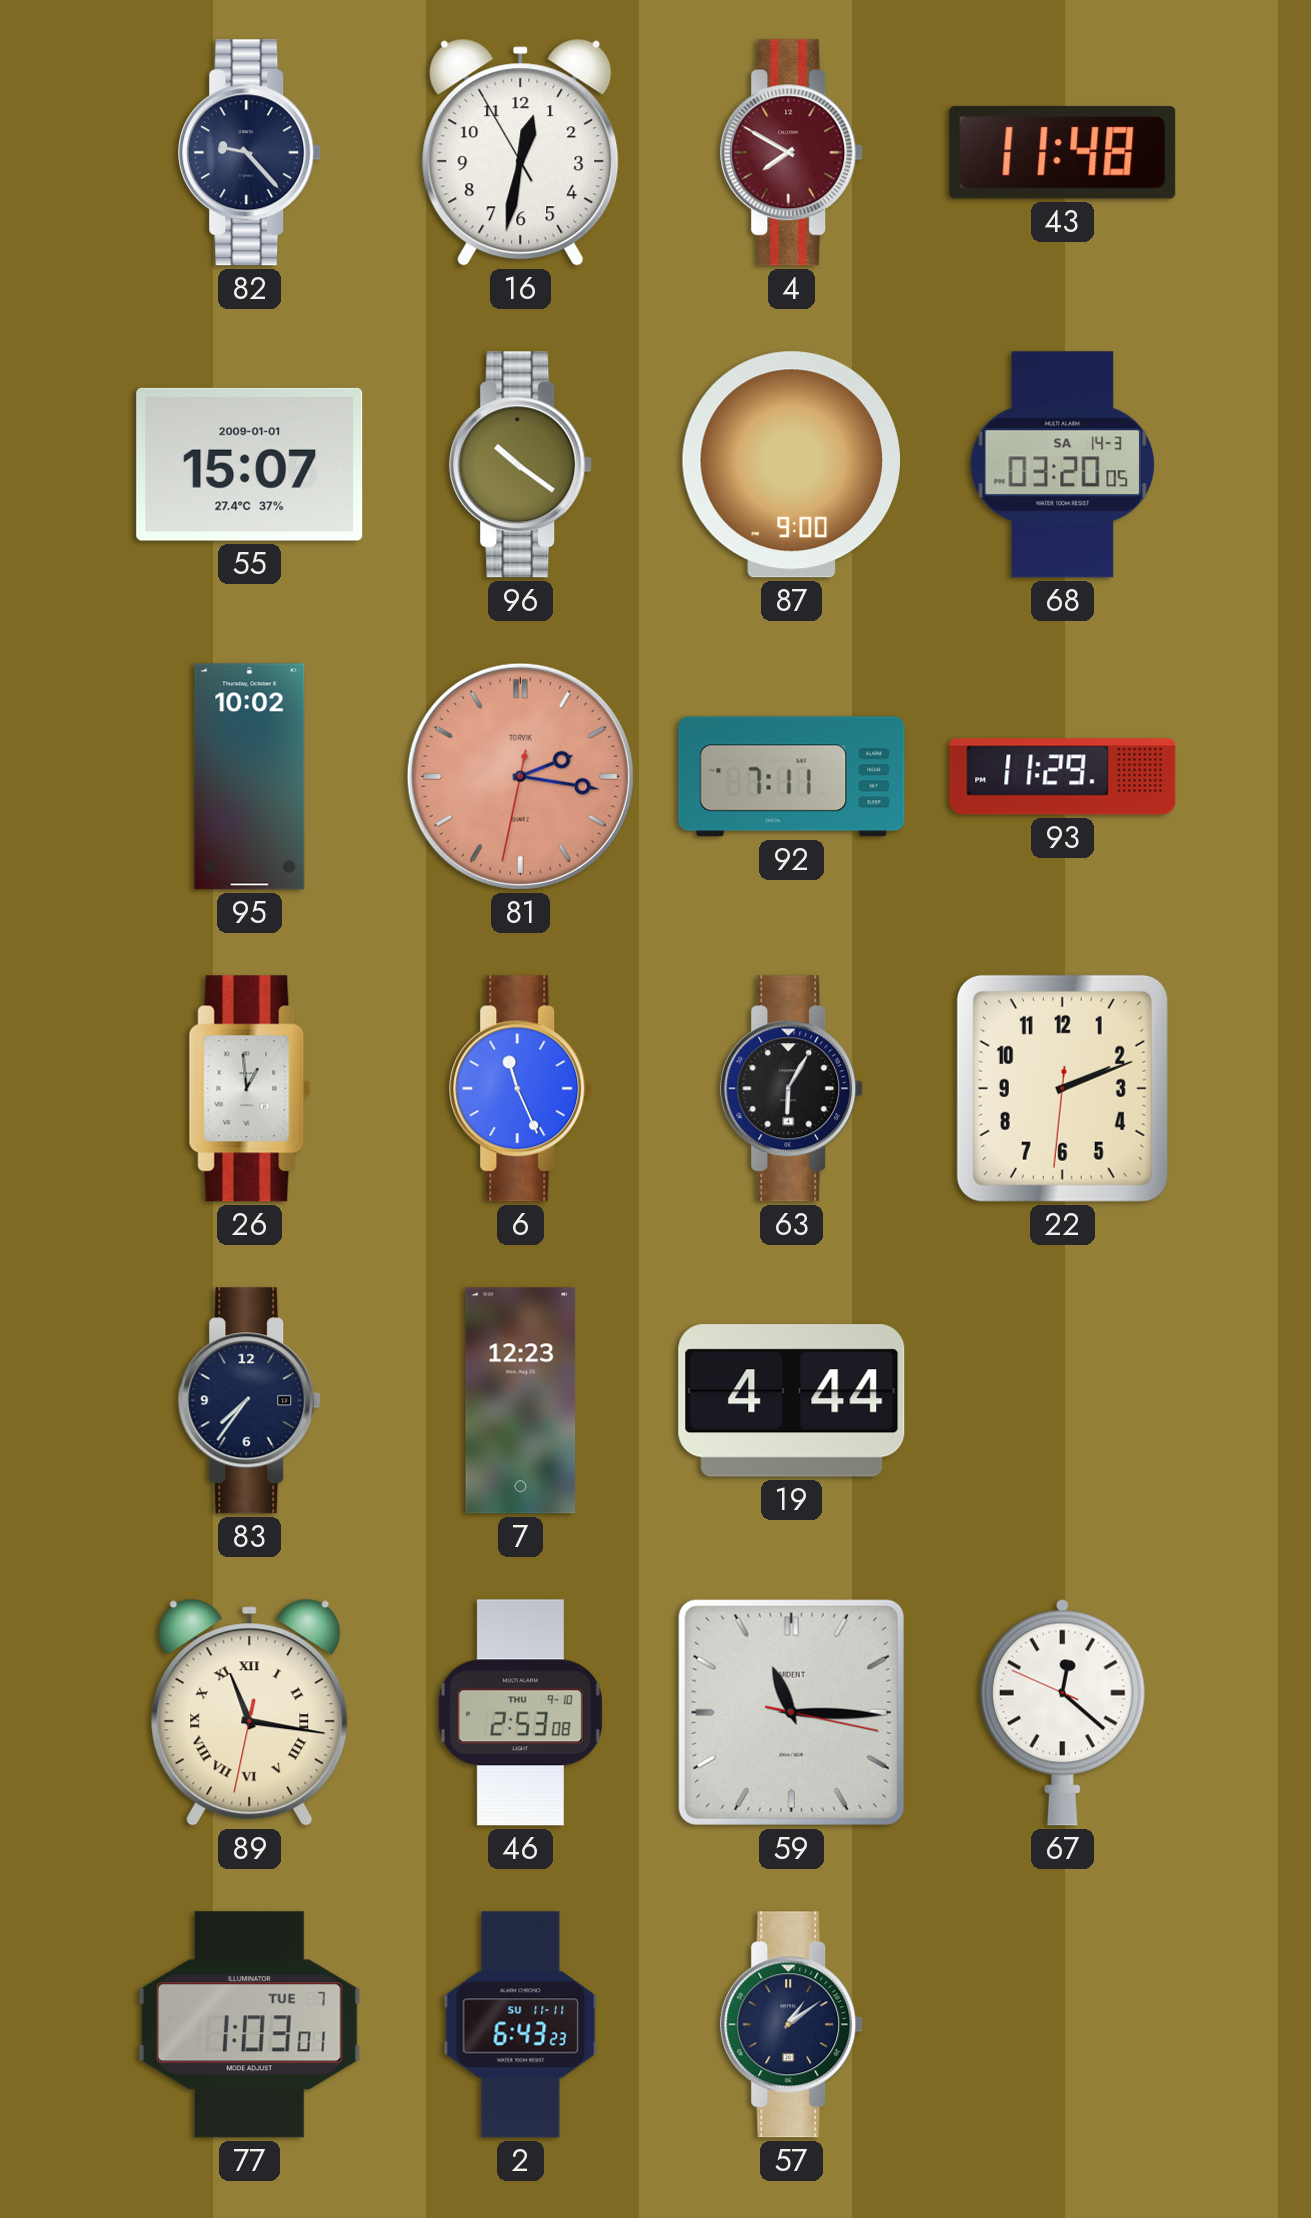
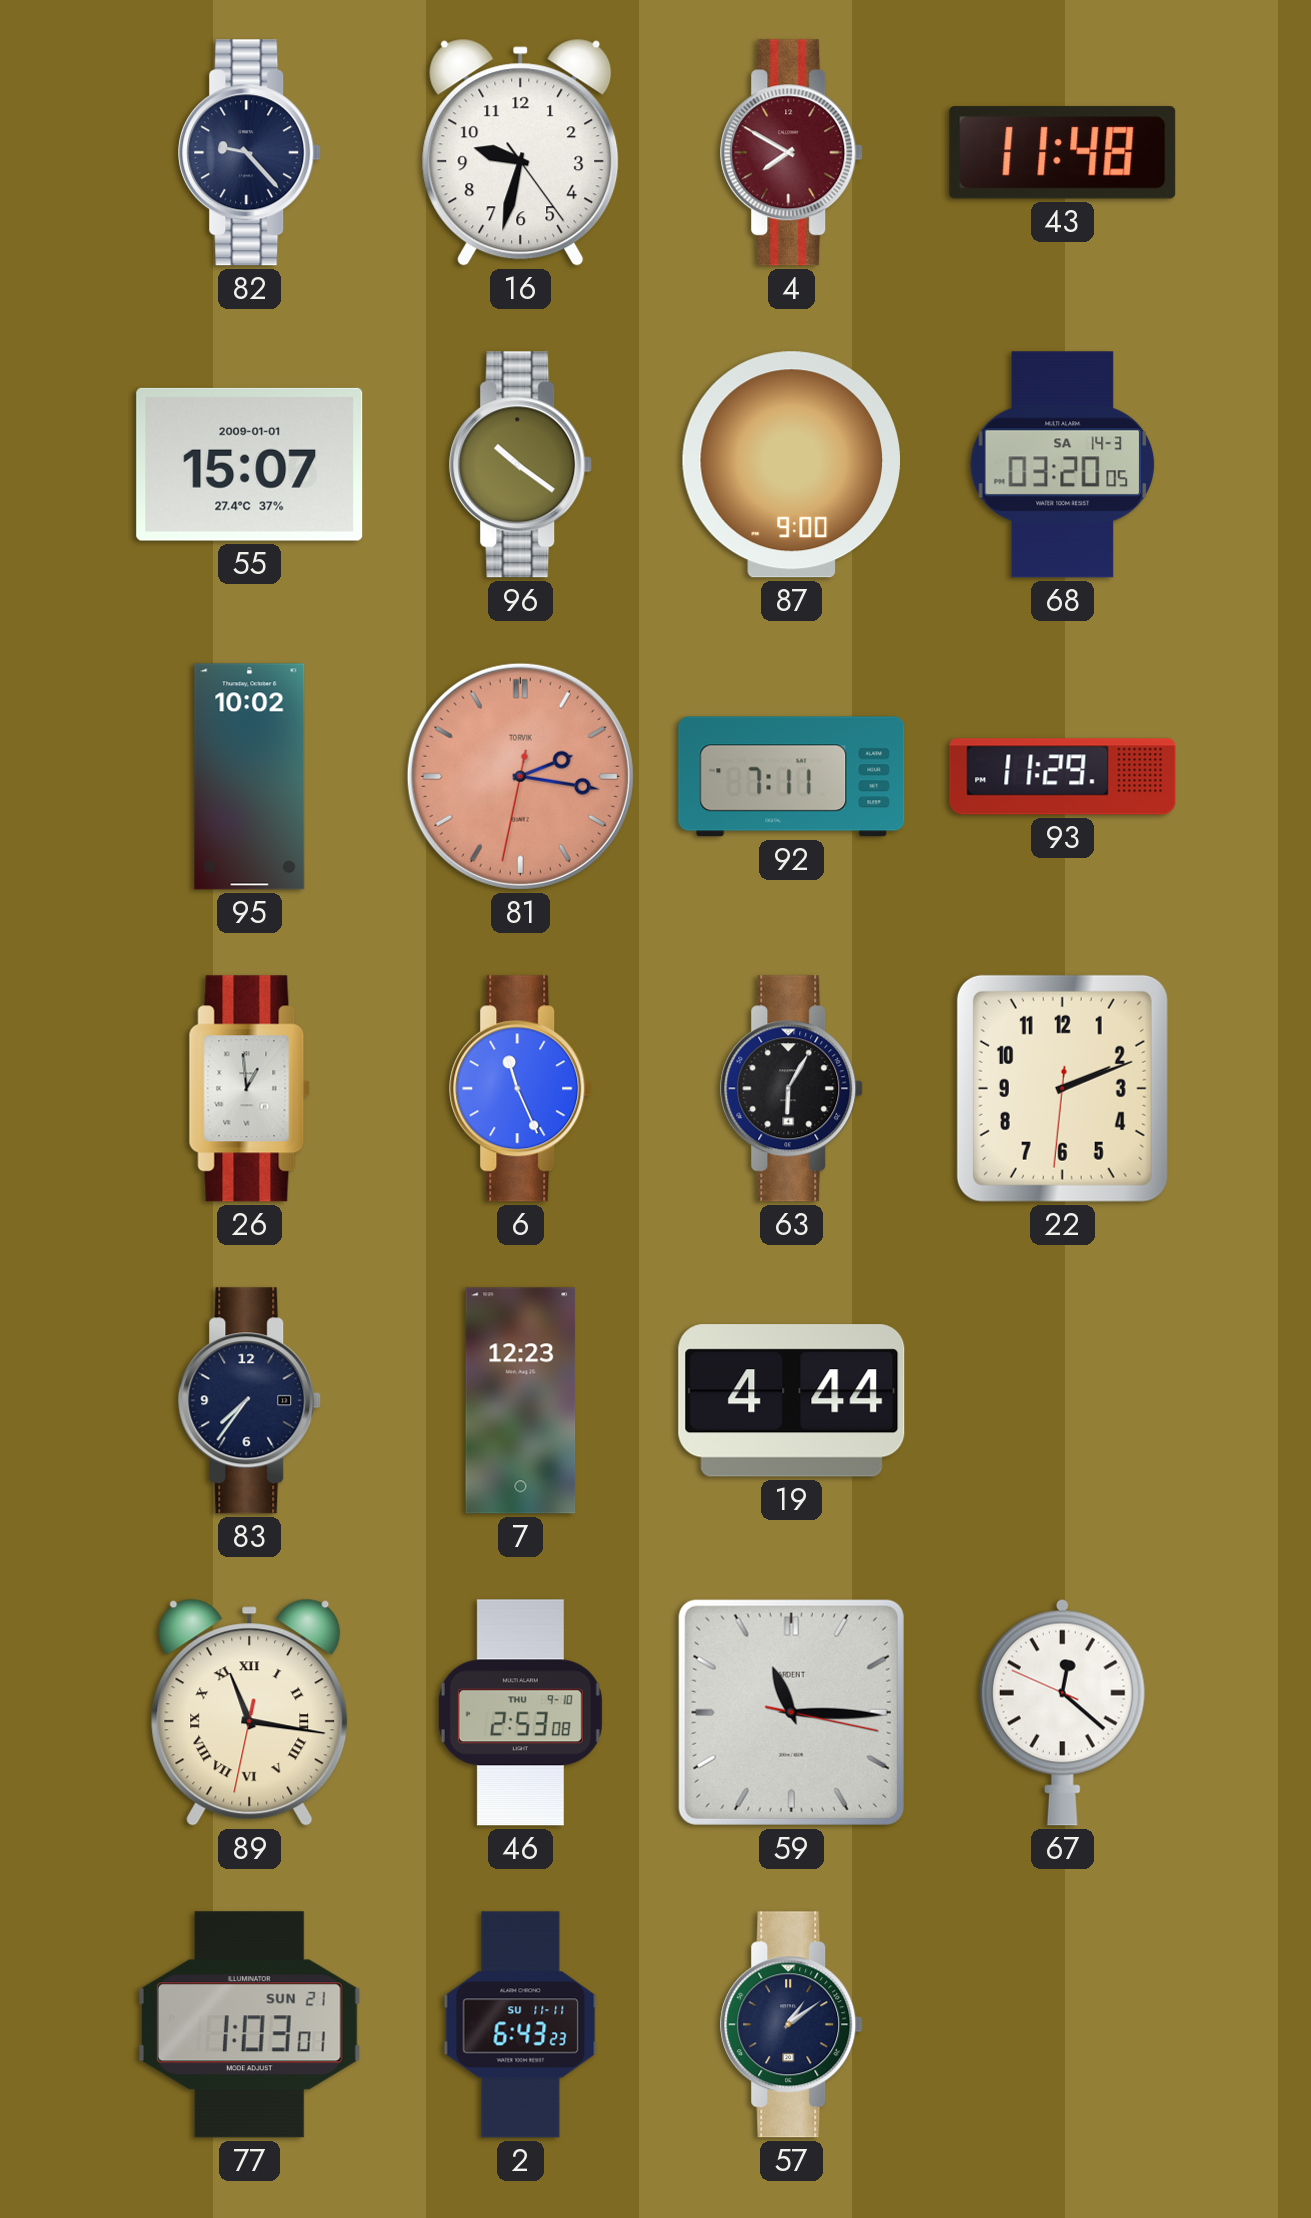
16: 12:31 -> 9:32
77 date: TUE 7 -> SUN 21
